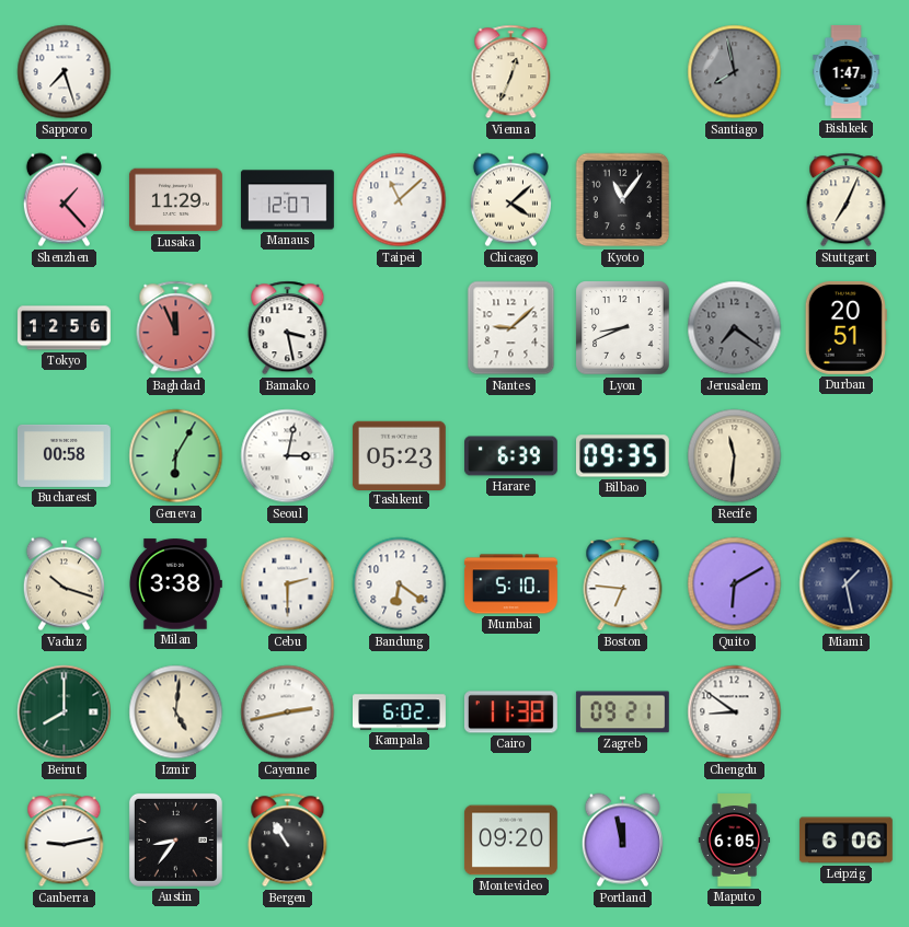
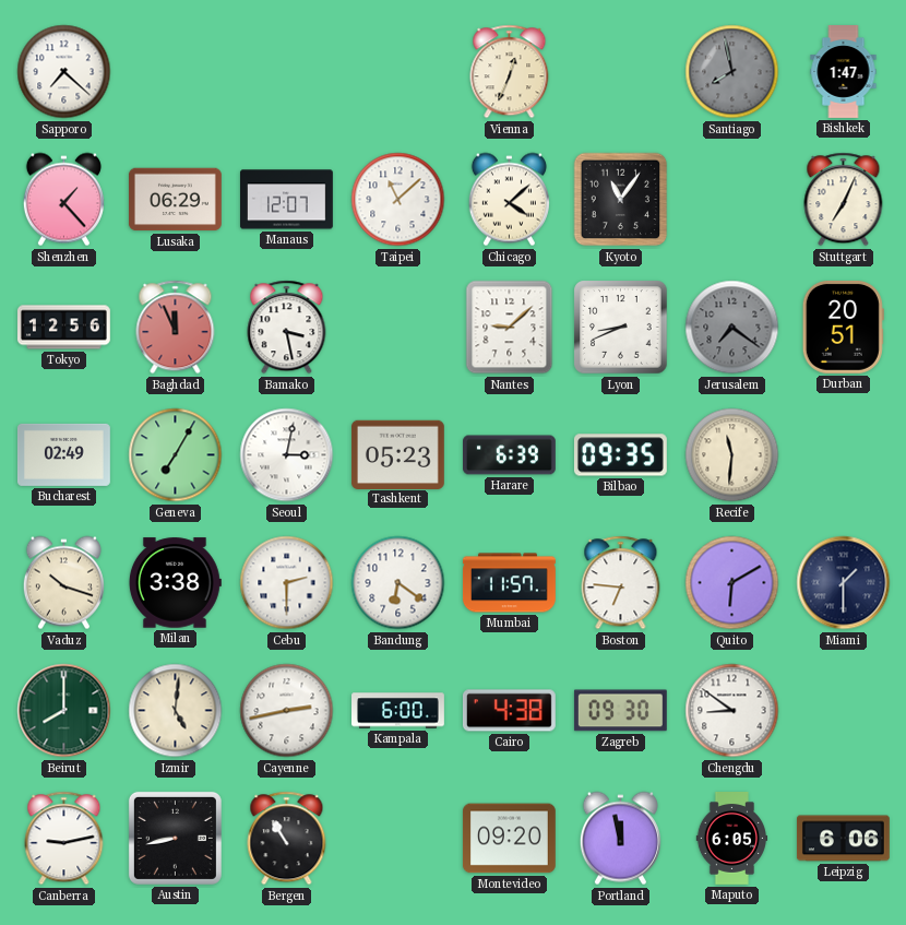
Sapporo: 7:27 -> 7:22
Lusaka: 11:29 -> 06:29
Bucharest: 00:58 -> 02:49
Geneva: 6:05 -> 7:05
Mumbai: 5:10 -> 11:57
Miami: 1:28 -> 1:30
Kampala: 6:02 -> 6:00
Cairo: 11:38 -> 4:38
Zagreb: 09:21 -> 09:30
Austin: 8:36 -> 8:43
